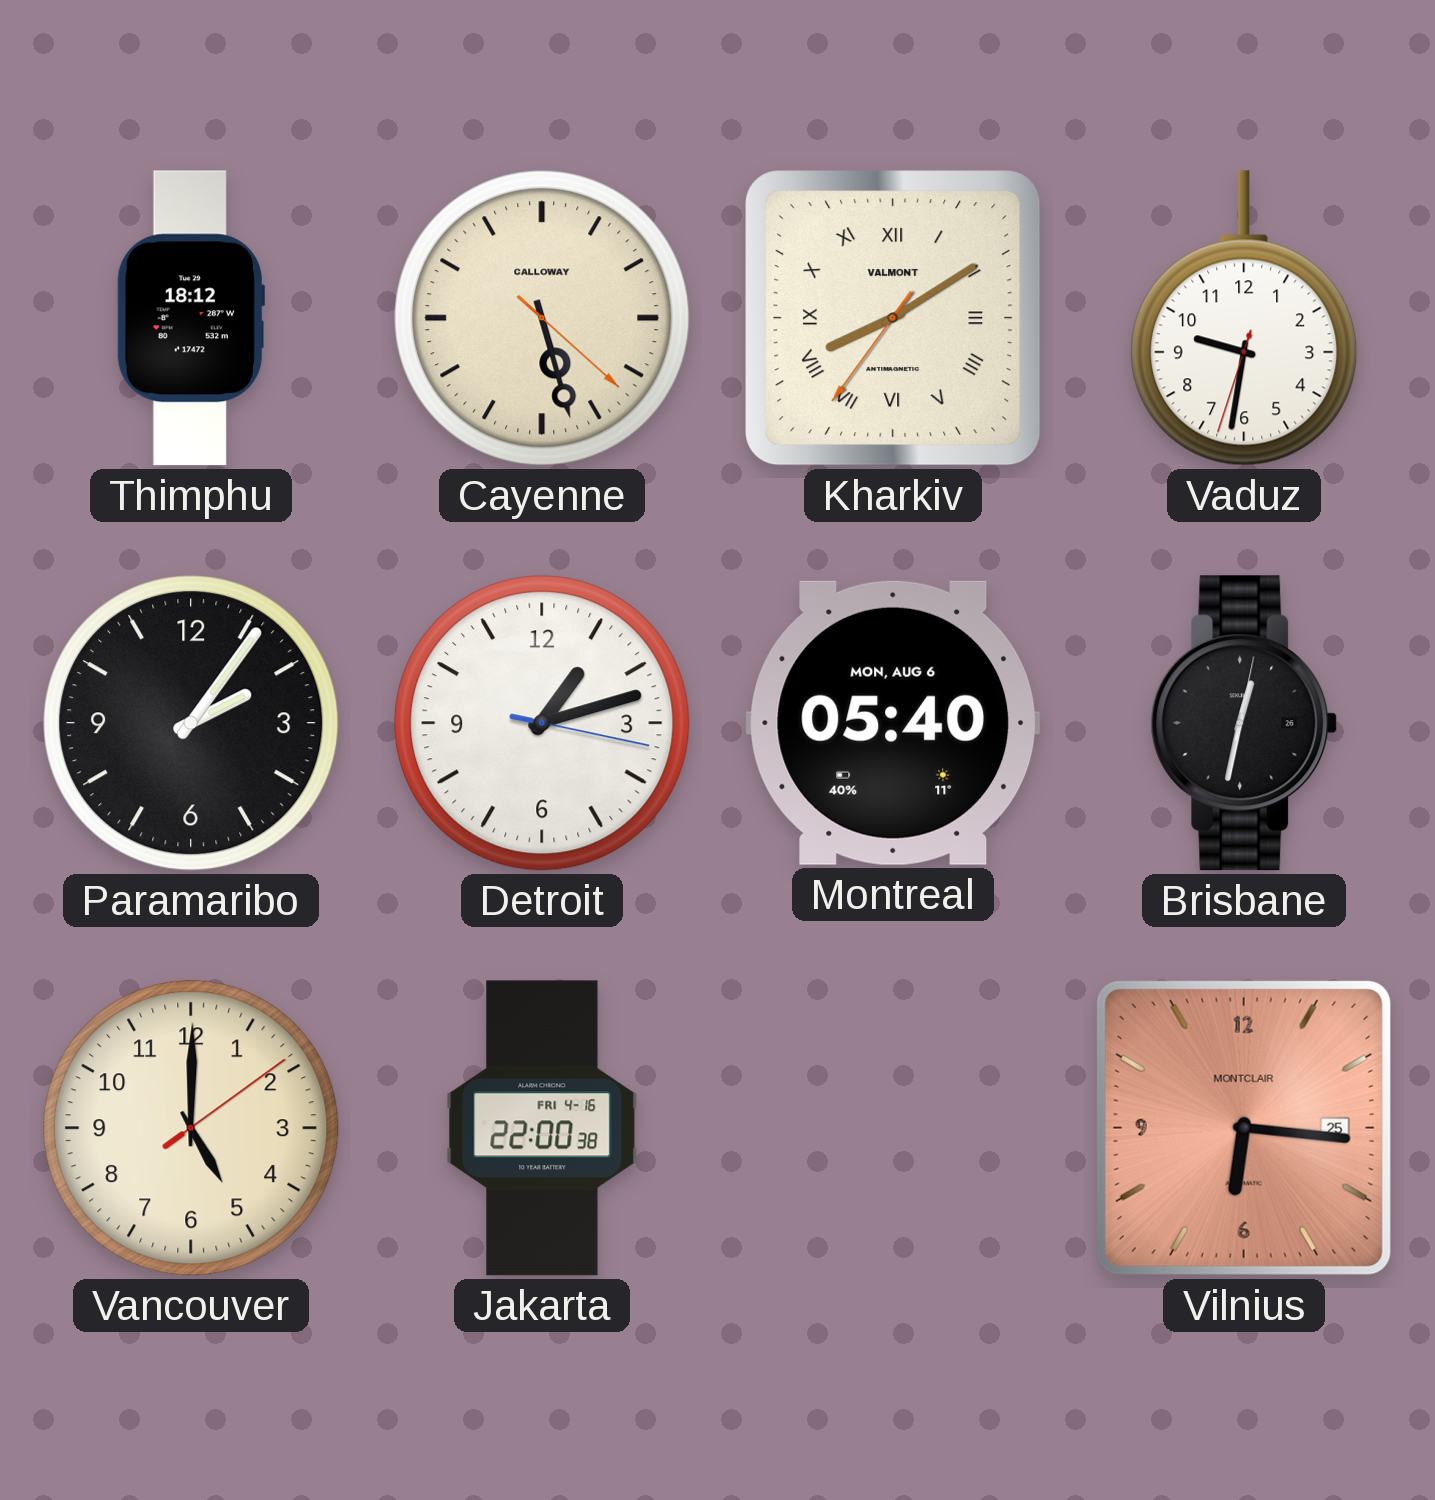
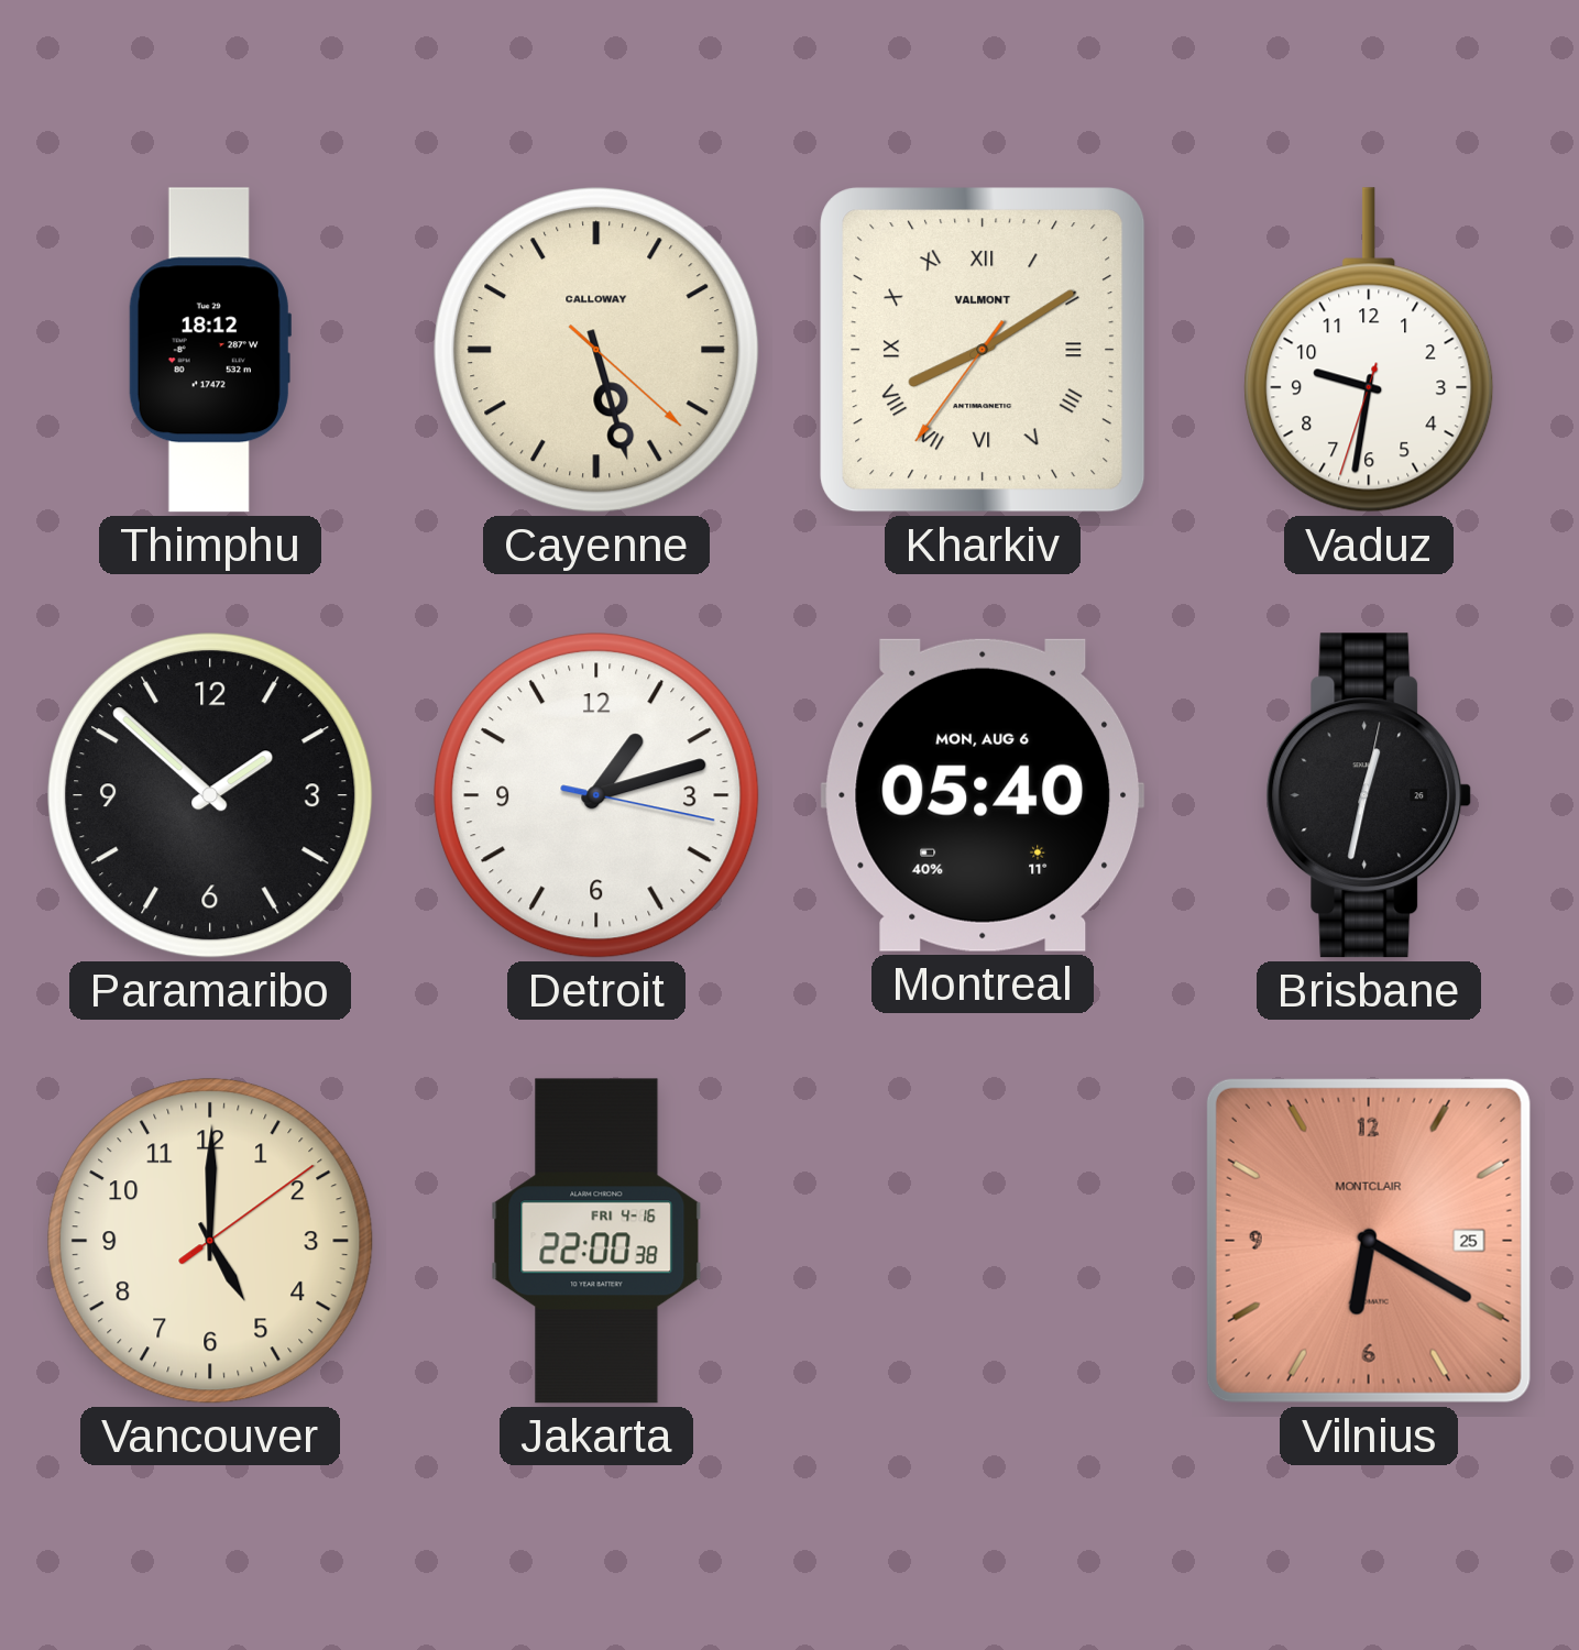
Paramaribo: 2:06 -> 1:52
Vilnius: 6:16 -> 6:20
